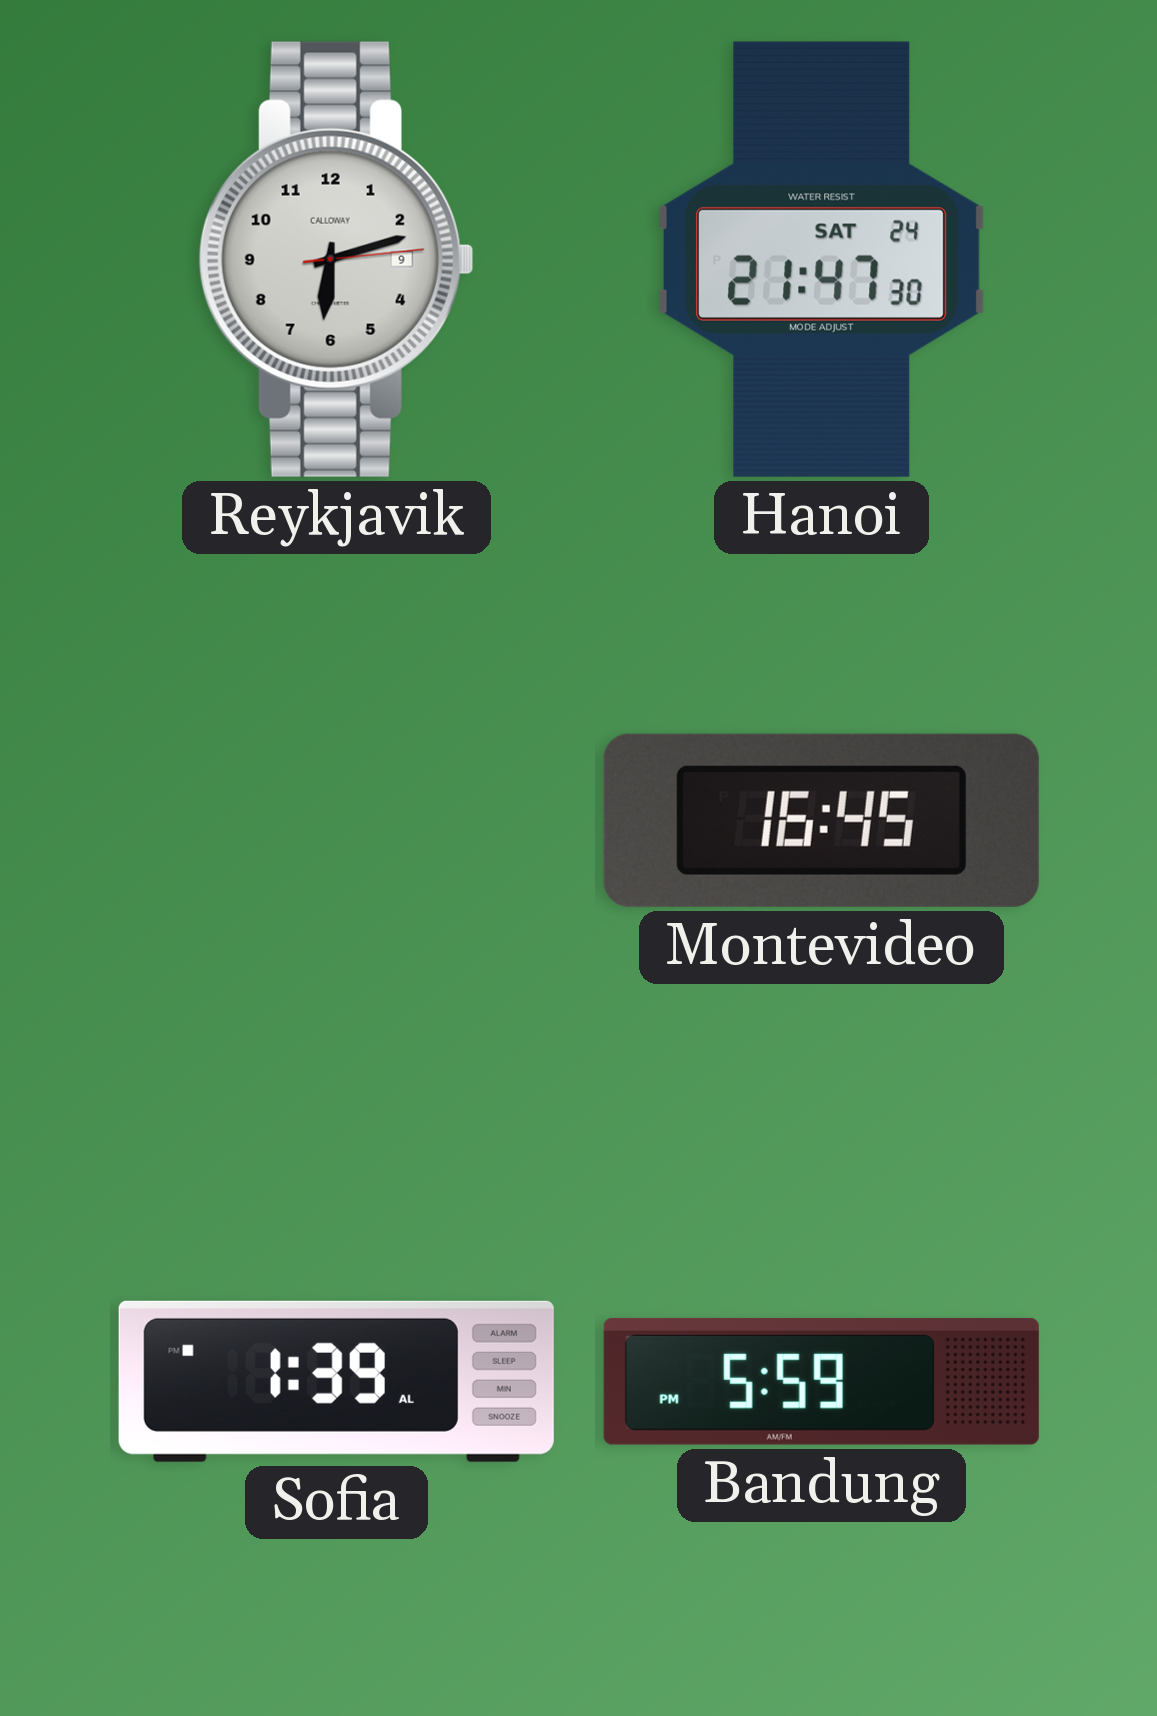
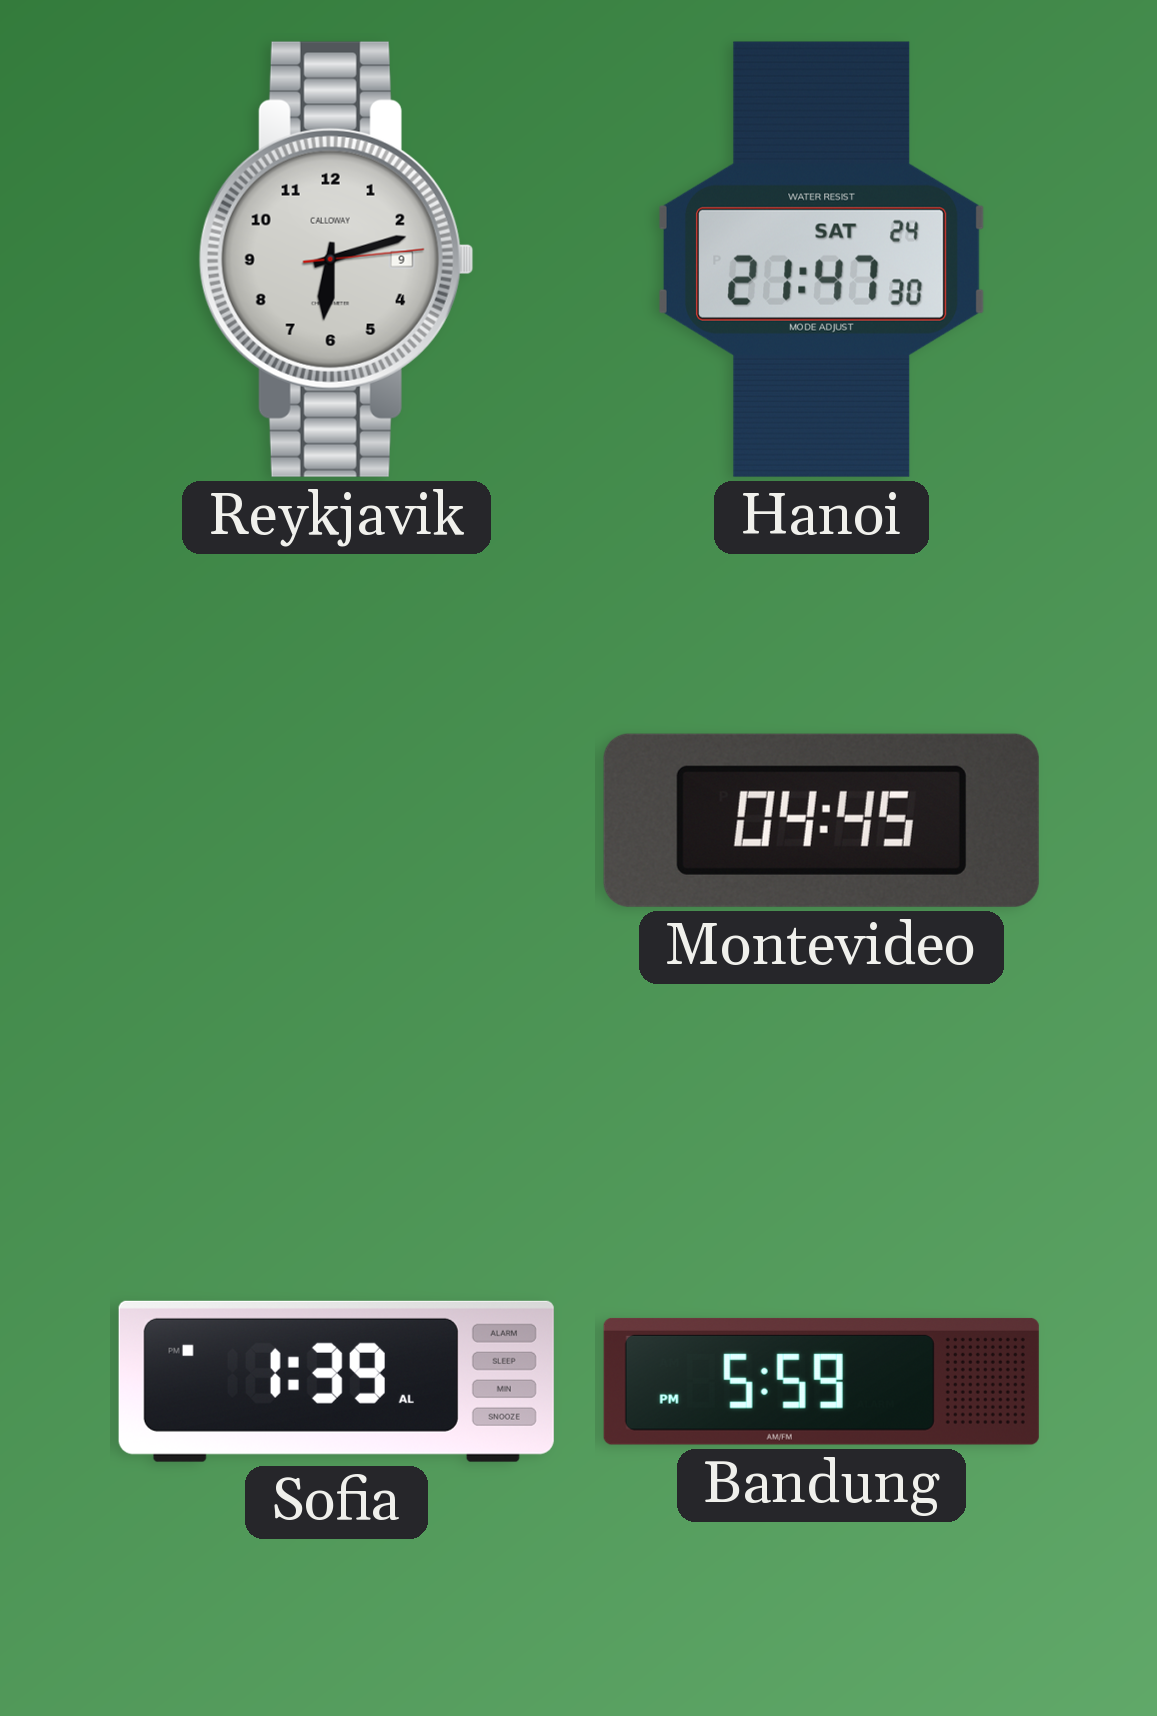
Montevideo: 16:45 -> 04:45
